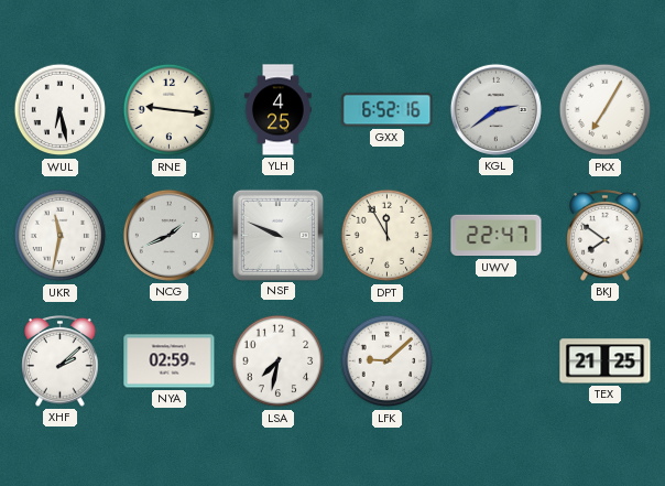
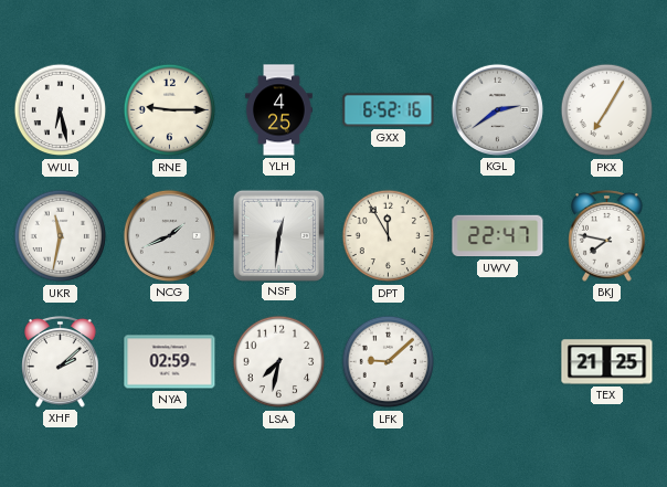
RNE: 9:16 -> 9:15
NSF: 9:49 -> 12:31
BKJ: 7:51 -> 7:47
